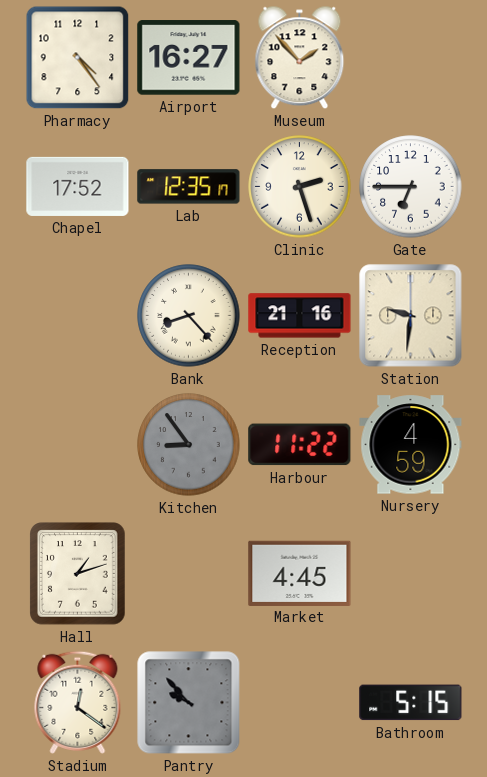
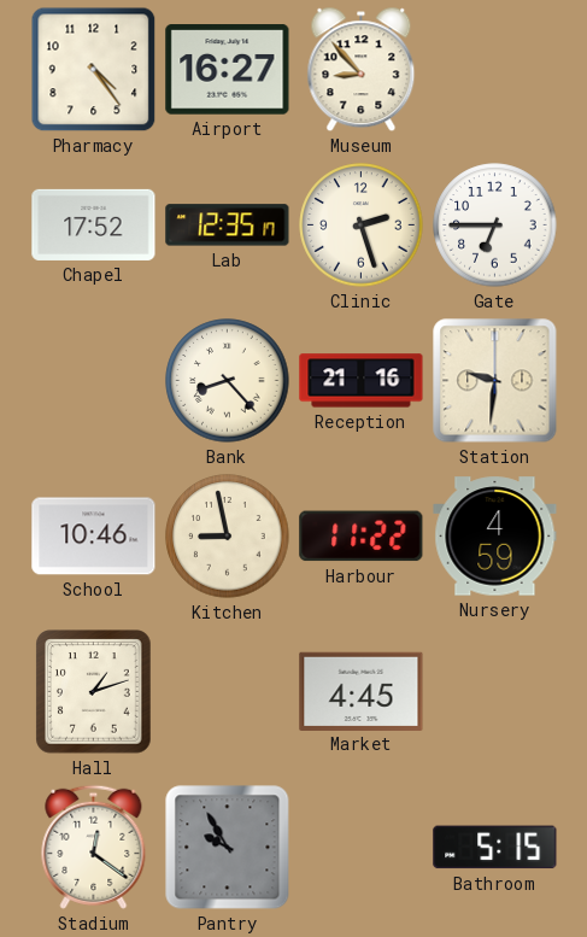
Museum: 1:53 -> 8:53
School: none -> 10:46
Kitchen: 8:54 -> 8:58
Kitchen dial: grey -> cream
Pantry: 9:53 -> 9:55
